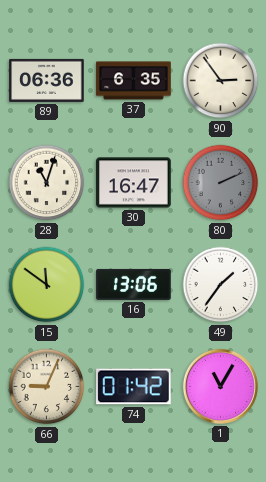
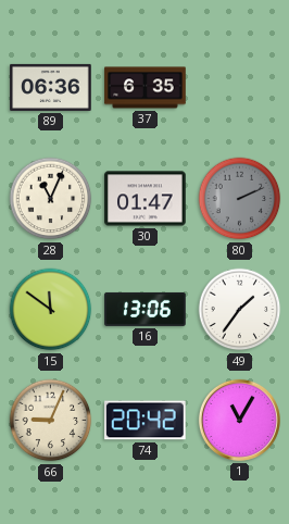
90: 2:54 -> none
28: 11:03 -> 11:04
30: 16:47 -> 01:47
74: 01:42 -> 20:42
